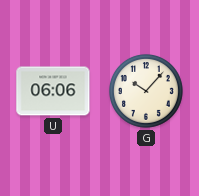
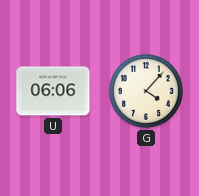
G: 10:07 -> 4:07
